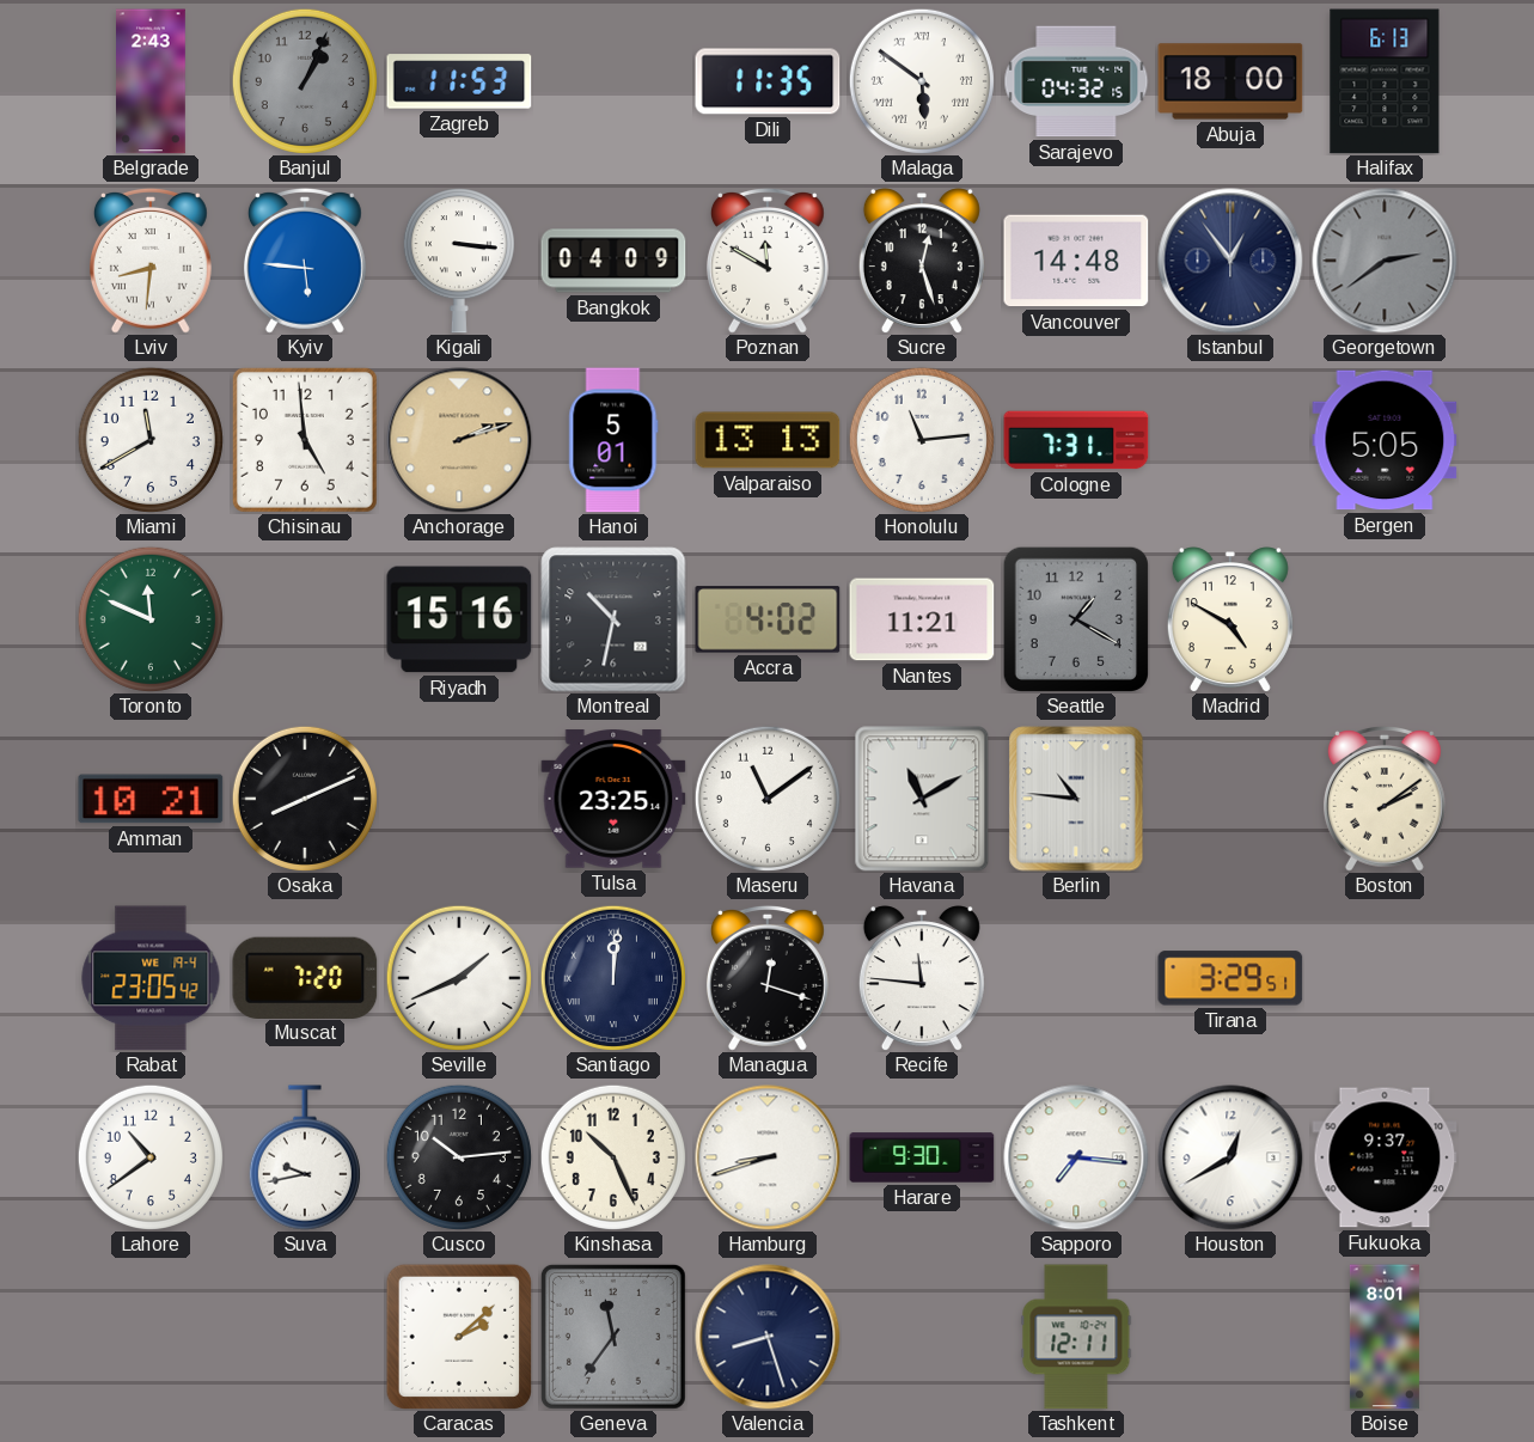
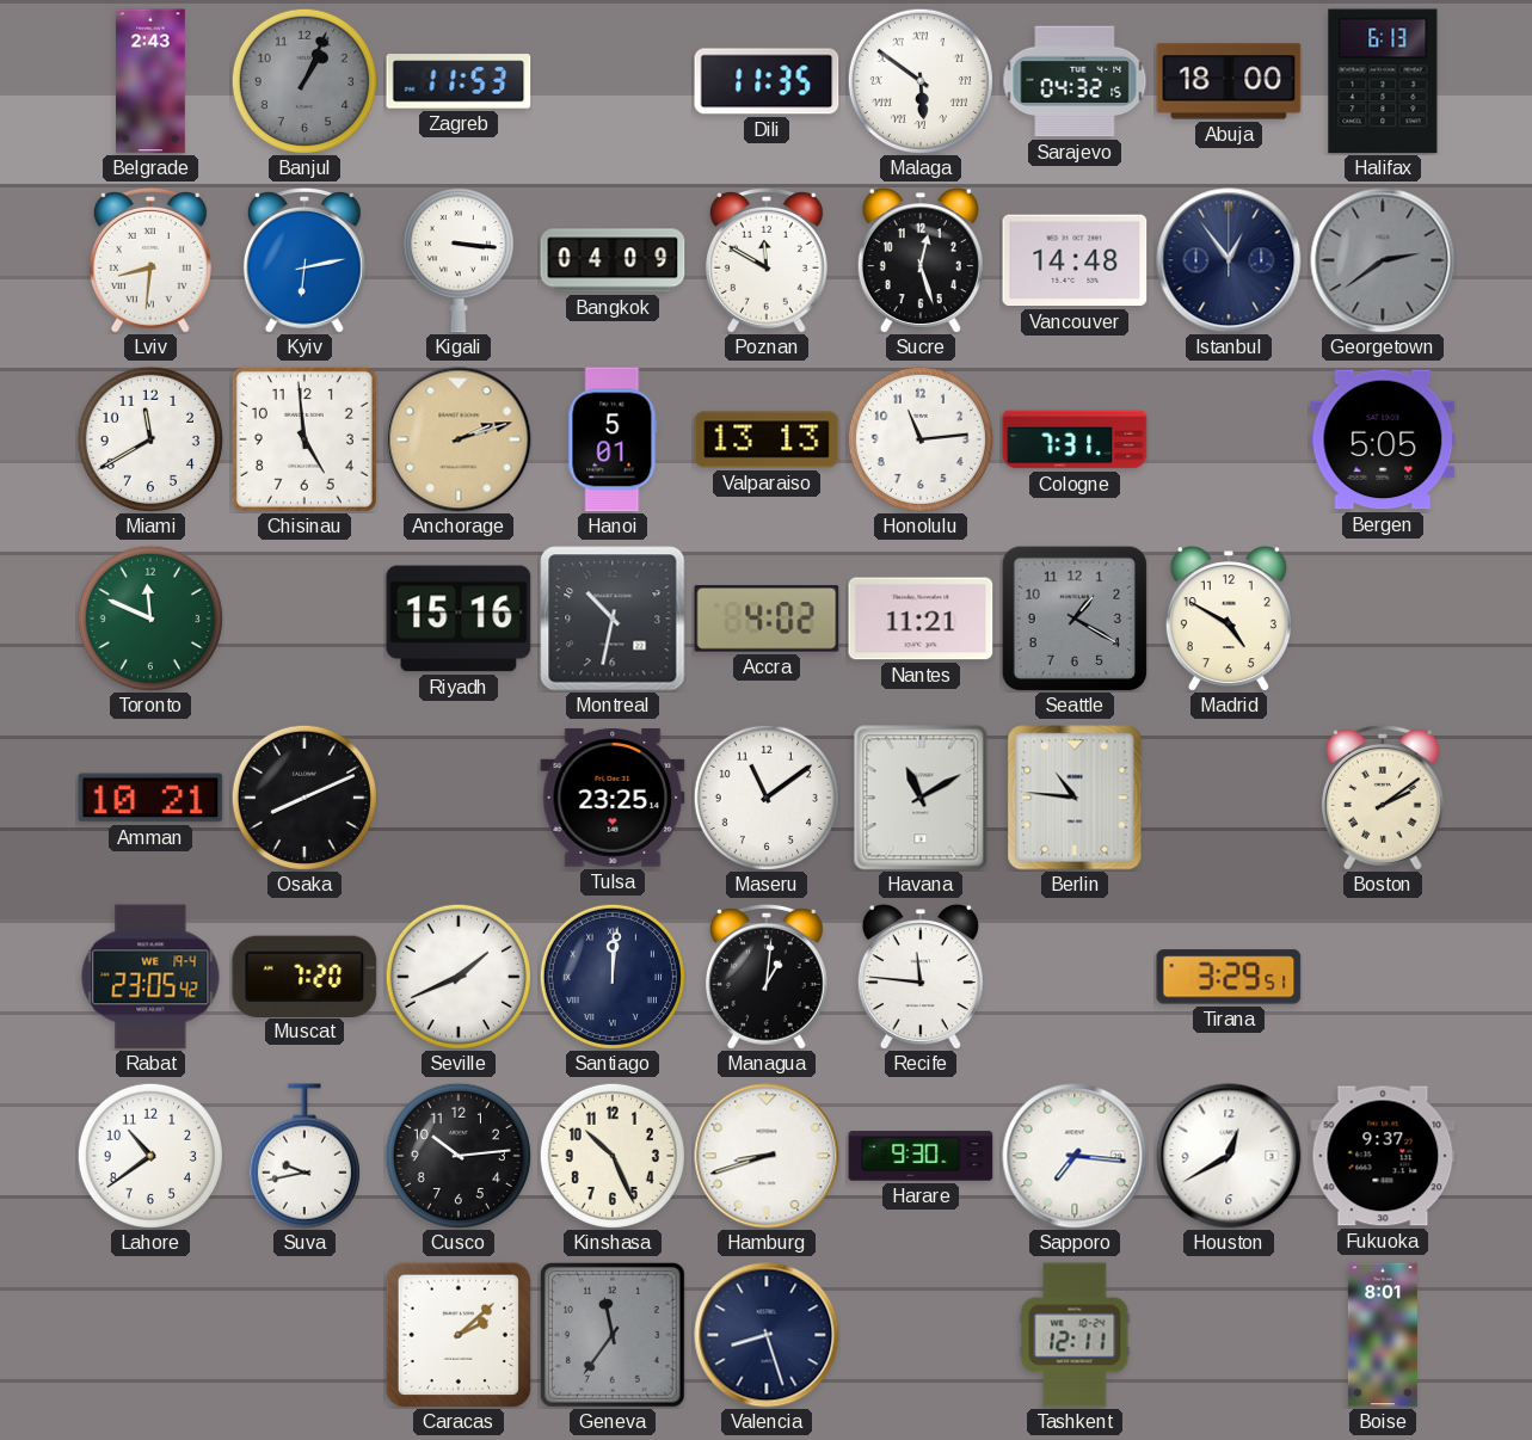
Kyiv: 5:46 -> 6:13
Managua: 12:18 -> 1:01
